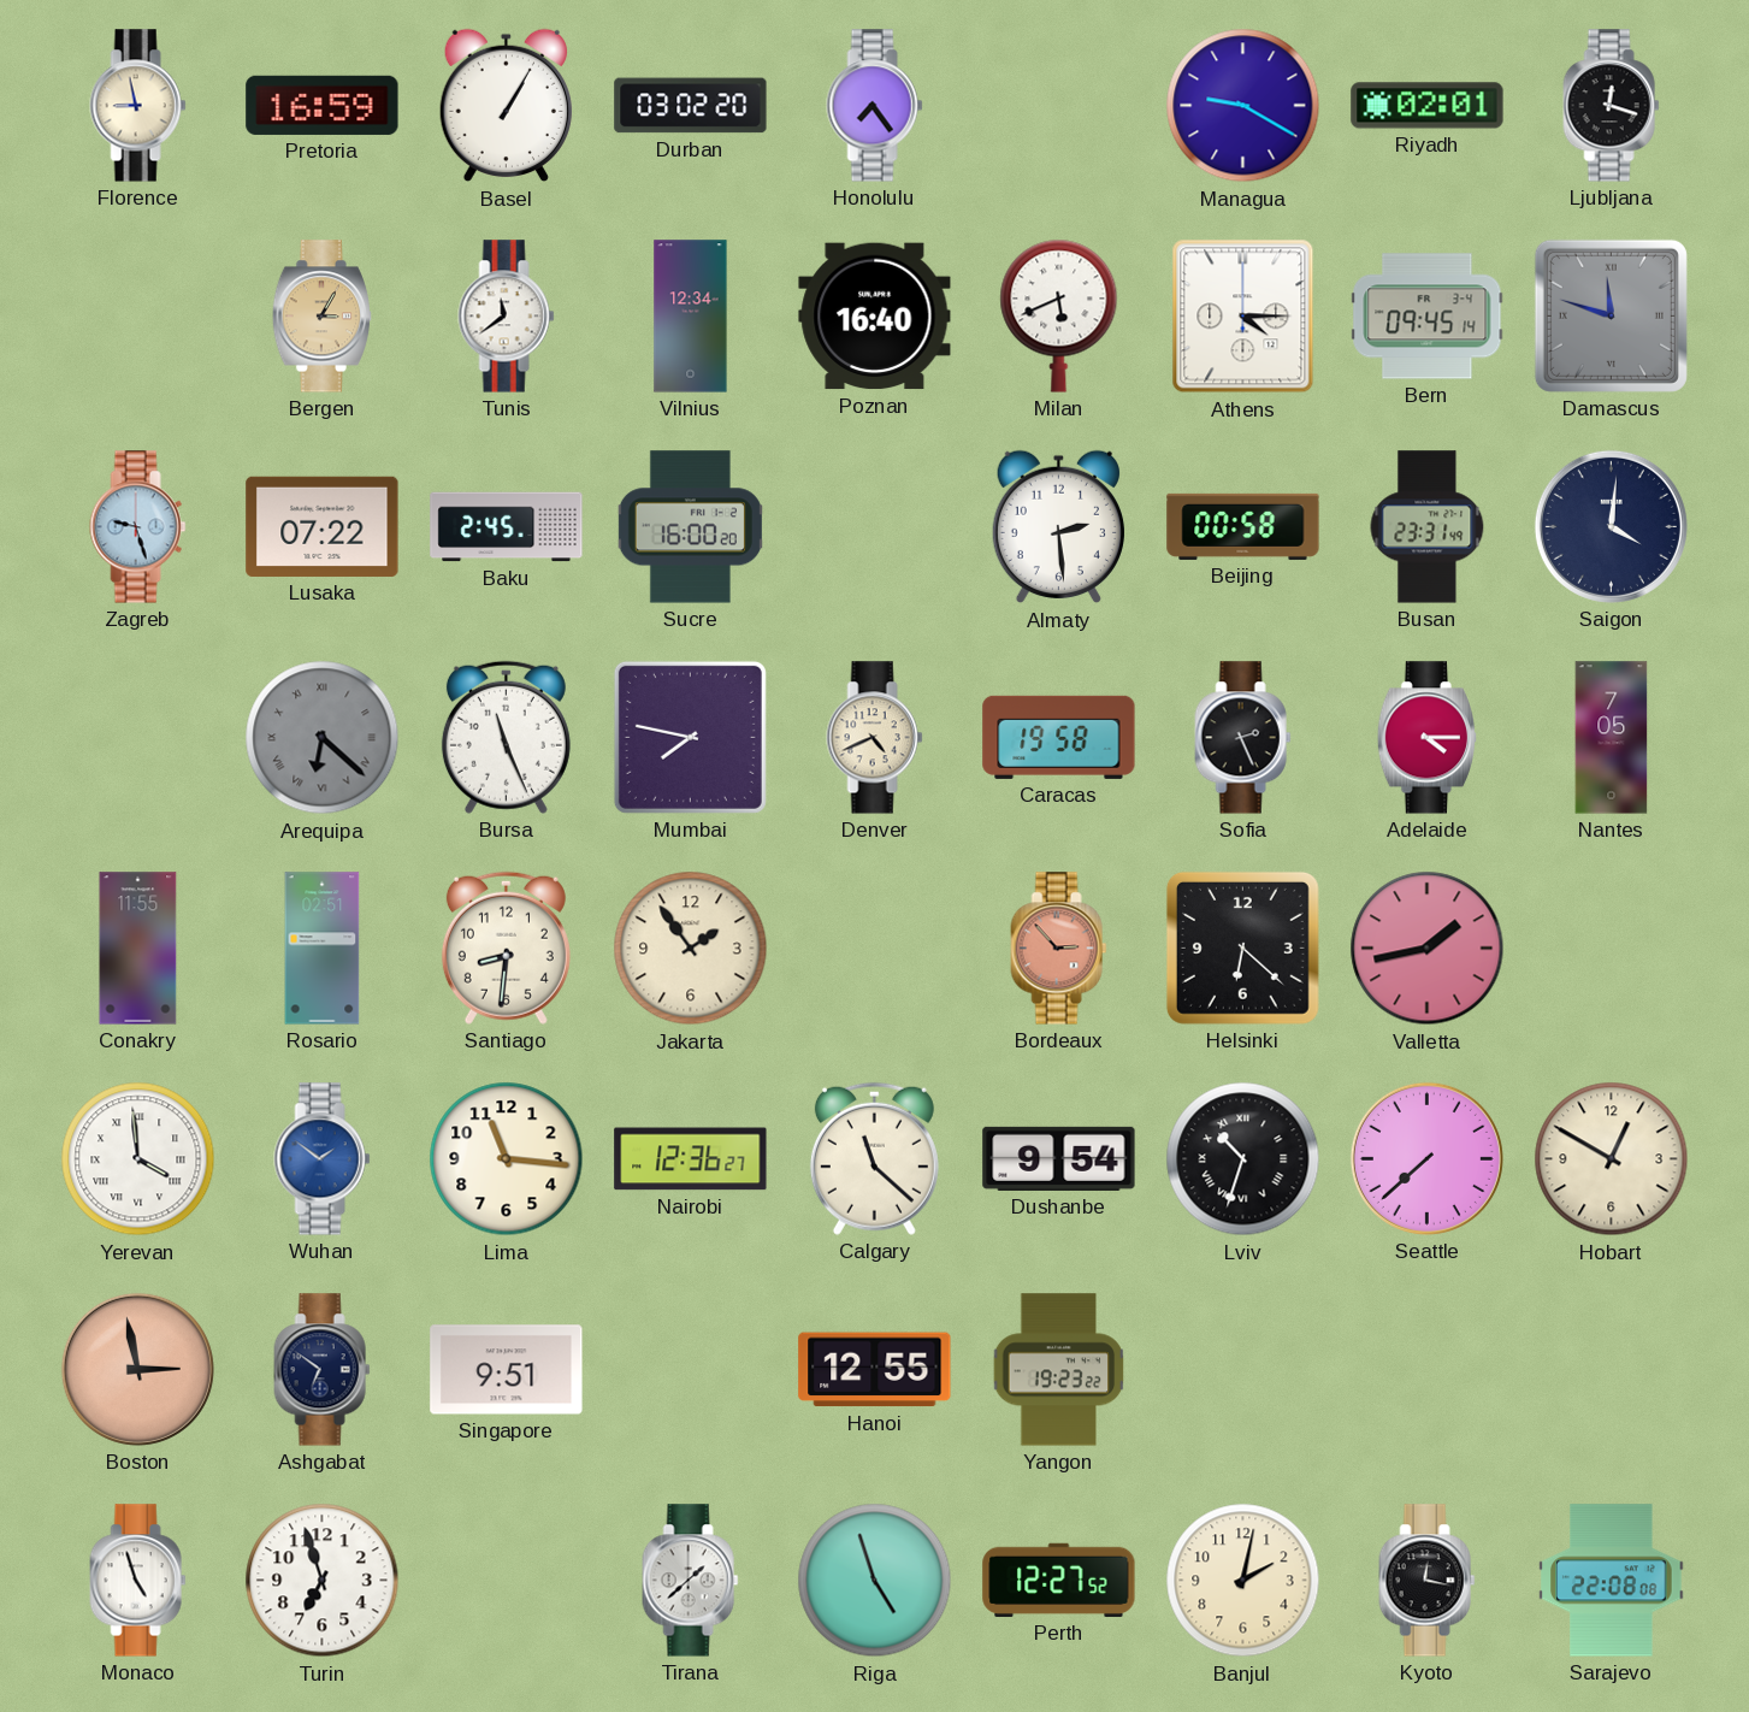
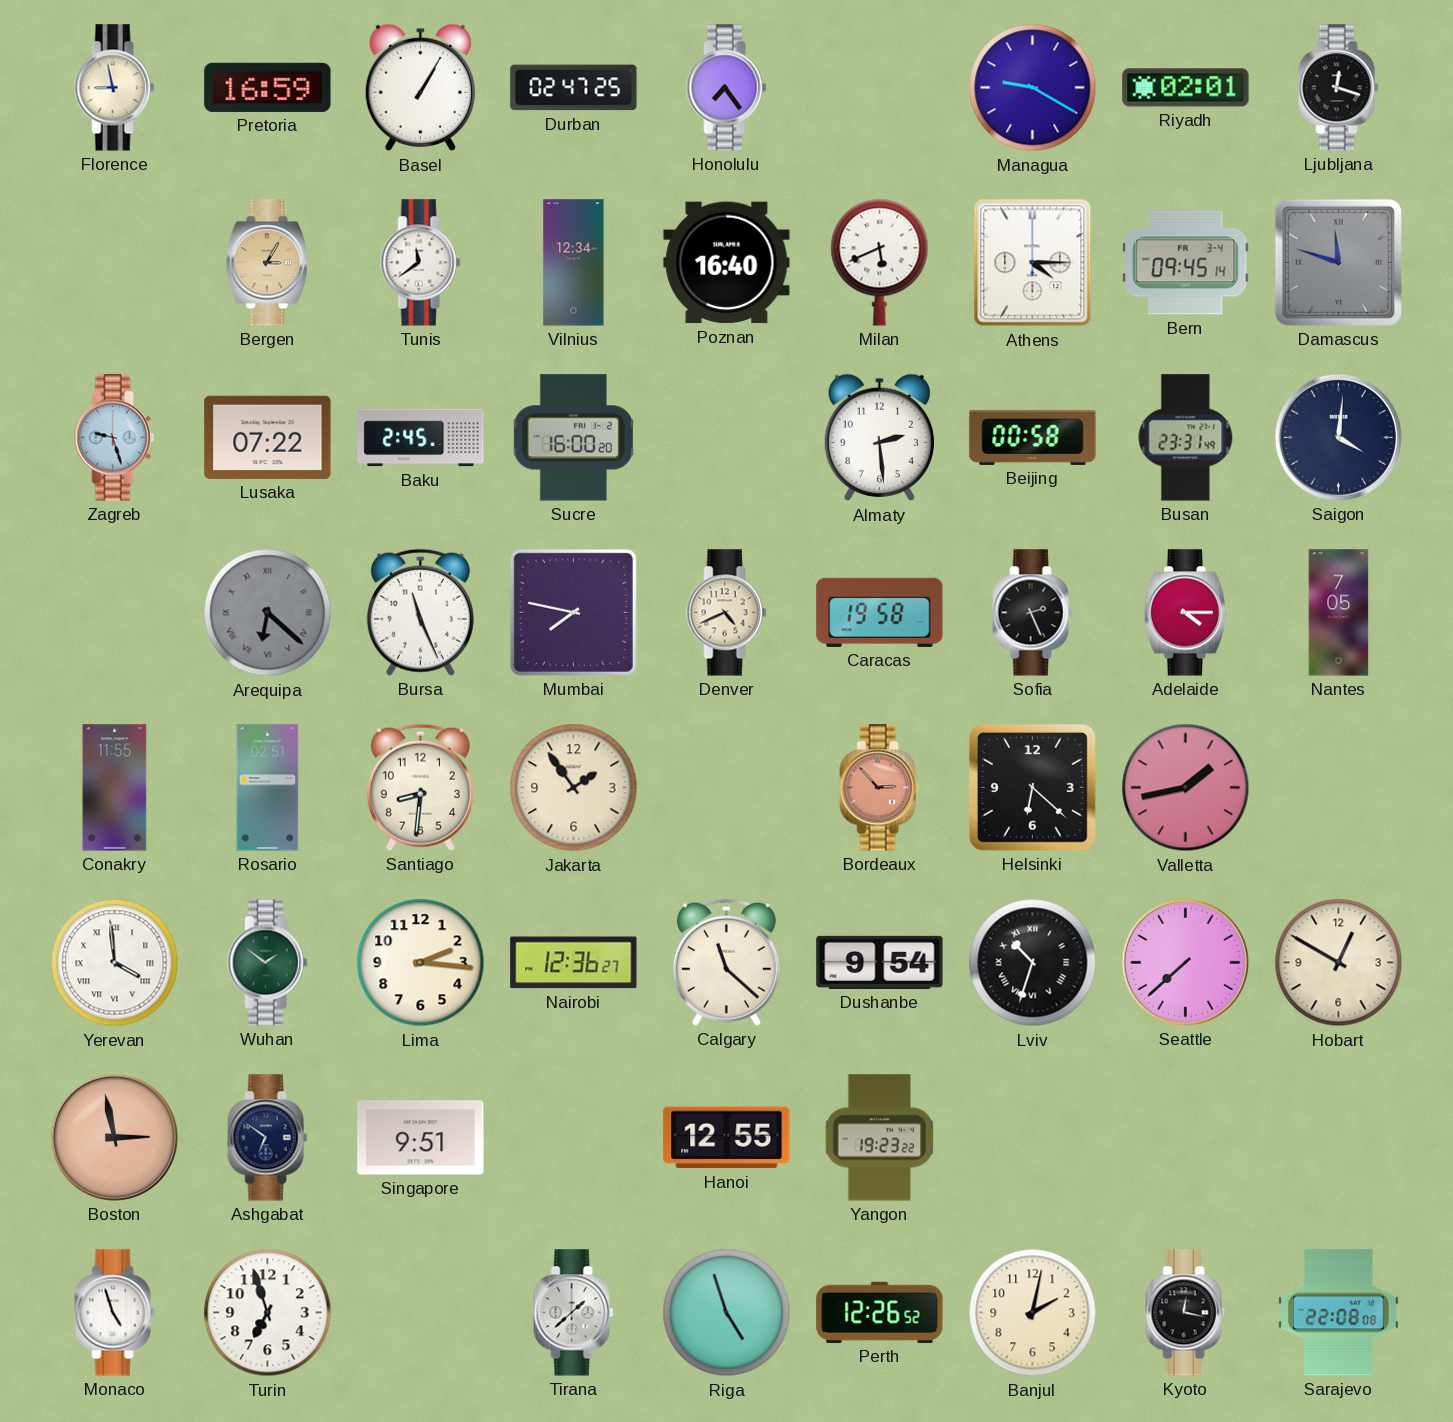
Durban: 03:02 -> 02:47
Wuhan dial: blue -> green
Lima: 11:16 -> 2:16
Perth: 12:27 -> 12:26
